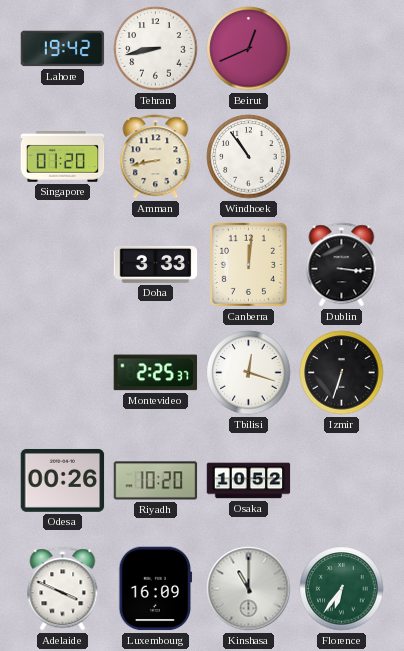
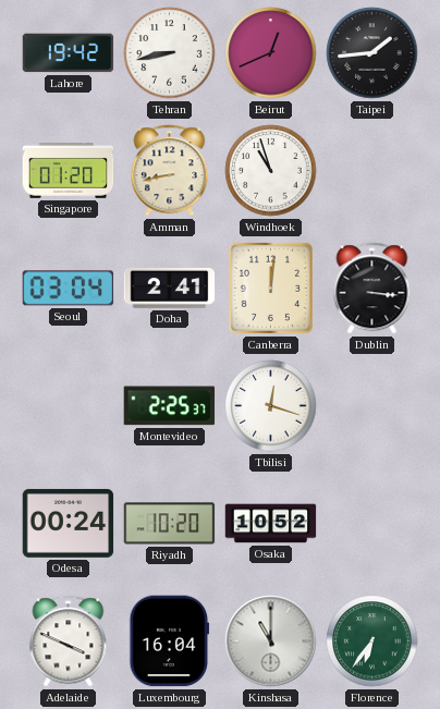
Taipei: none -> 1:44
Windhoek: 10:54 -> 10:57
Seoul: none -> 03:04
Doha: 3:33 -> 2:41
Izmir: 6:33 -> none
Odesa: 00:26 -> 00:24
Luxembourg: 16:09 -> 16:04
